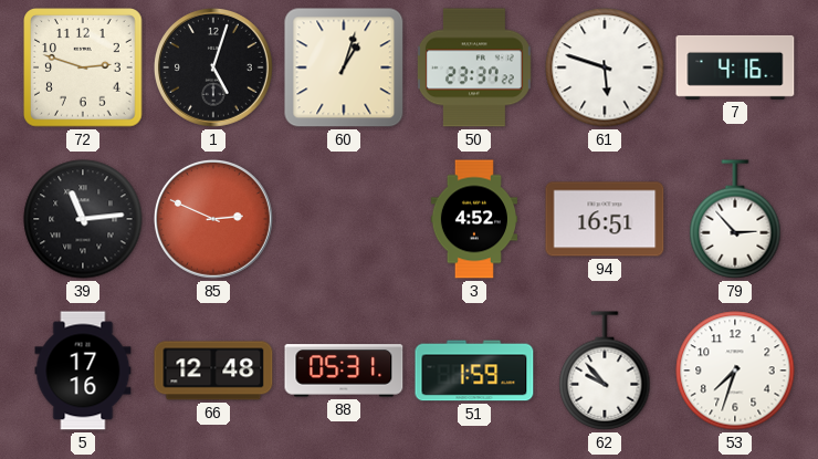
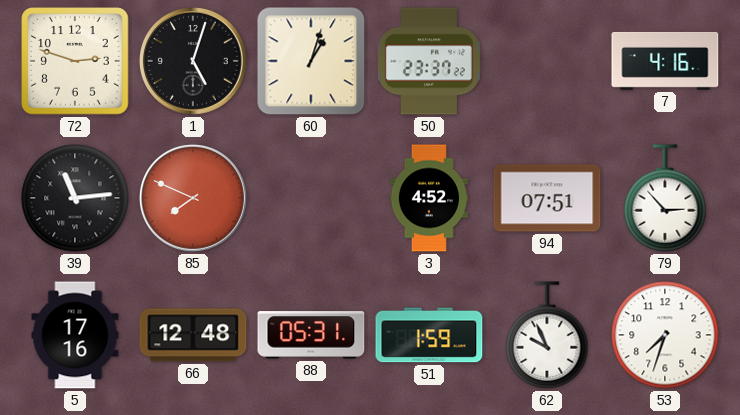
61: 5:48 -> none
85: 2:49 -> 7:49
94: 16:51 -> 07:51
62: 9:53 -> 9:56
